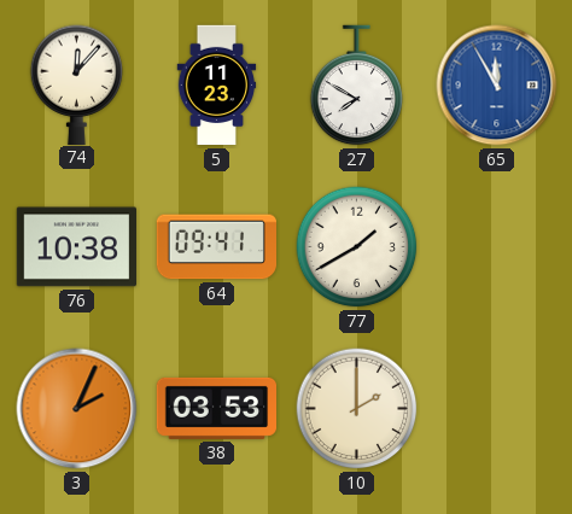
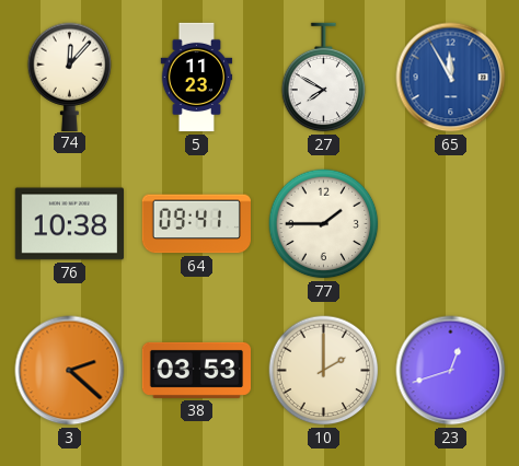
77: 1:40 -> 1:45
3: 2:04 -> 2:22
23: none -> 12:42
